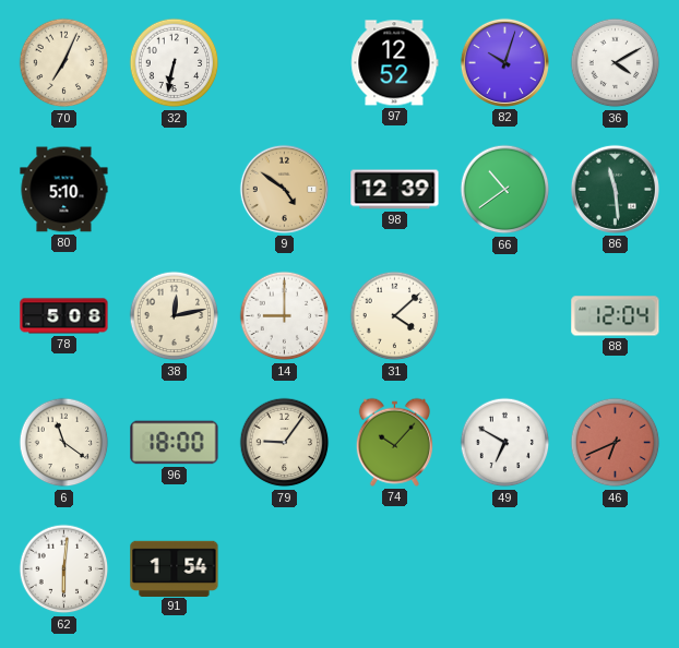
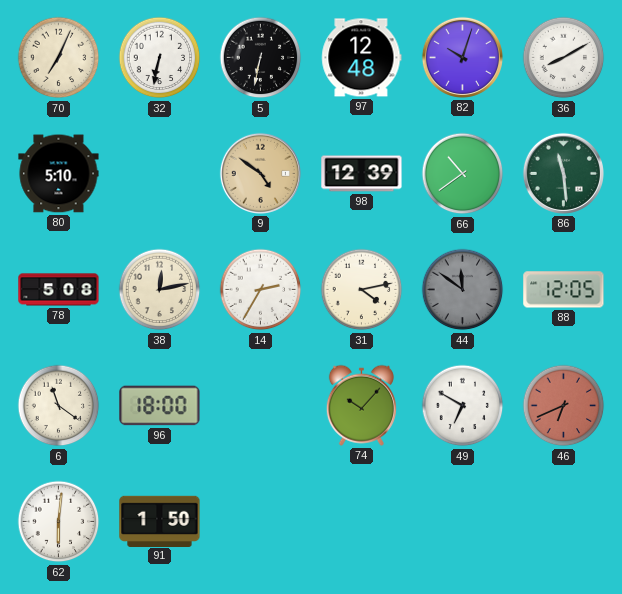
5: none -> 6:32
97: 12:52 -> 12:48
36: 4:10 -> 8:10
14: 9:00 -> 2:35
31: 4:08 -> 4:13
44: none -> 11:51
88: 12:04 -> 12:05
79: 9:06 -> none
91: 1:54 -> 1:50
